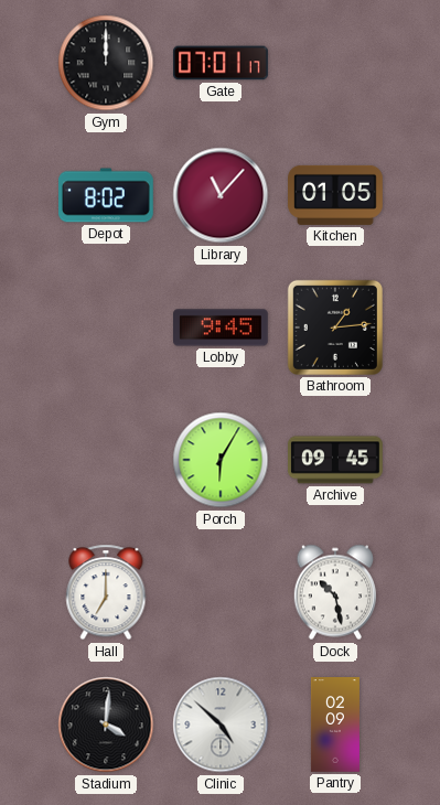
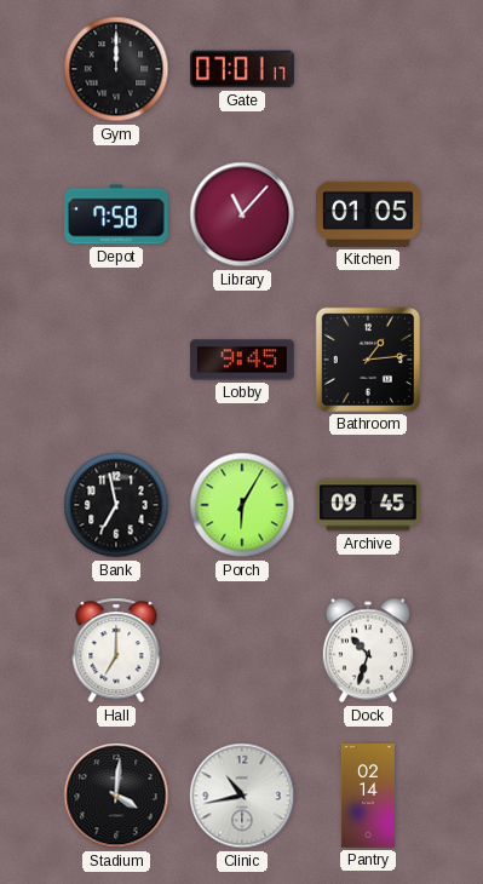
Depot: 8:02 -> 7:58
Bank: none -> 6:58
Dock: 10:28 -> 10:33
Clinic: 4:52 -> 10:43
Pantry: 02:09 -> 02:14
